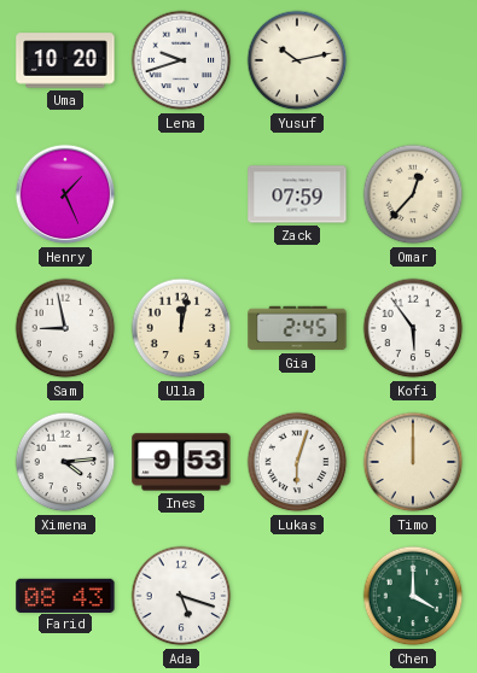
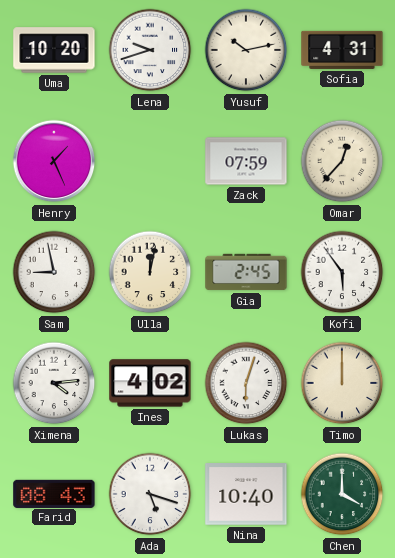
Sofia: none -> 4:31
Ines: 9:53 -> 4:02
Nina: none -> 10:40
